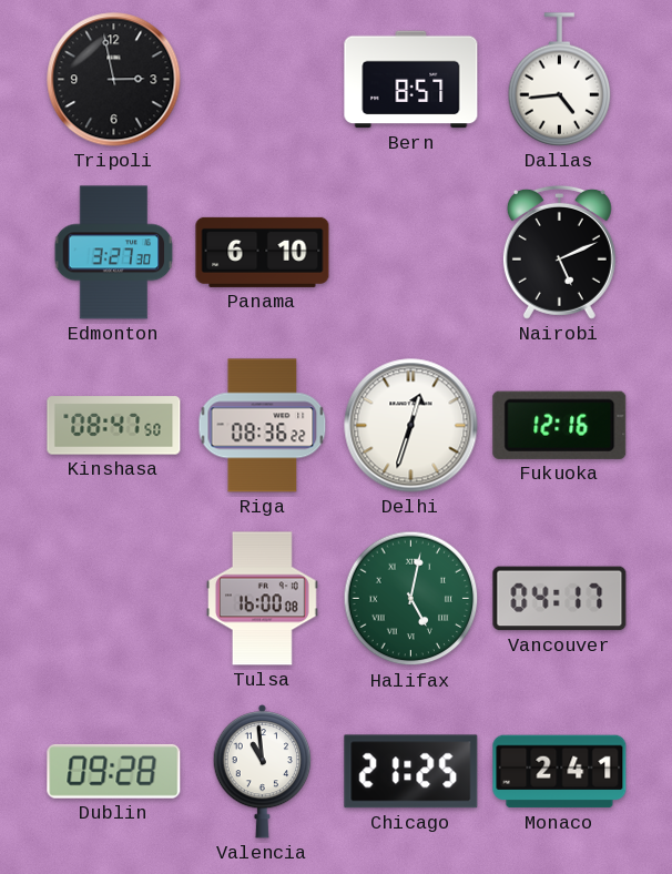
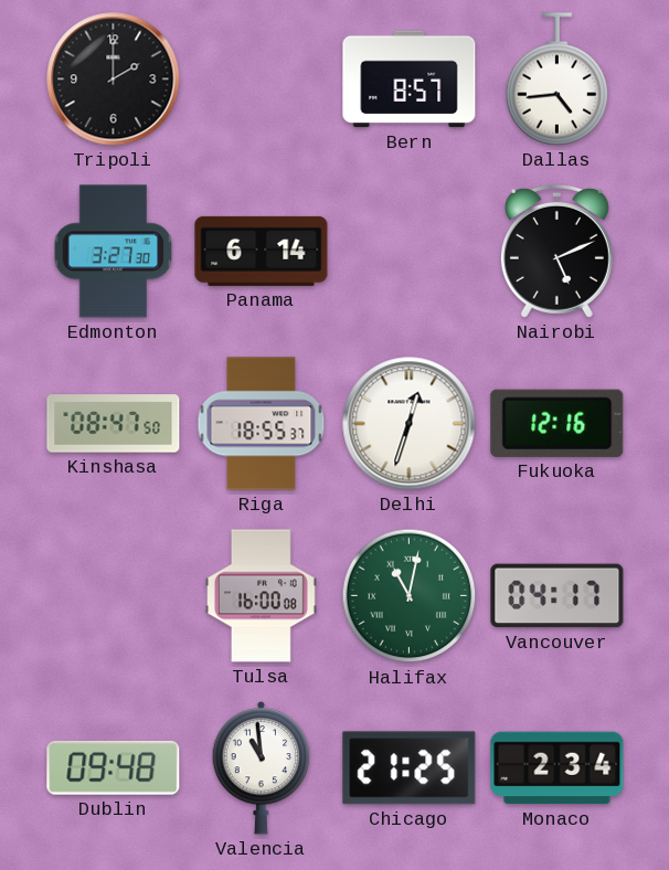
Tripoli: 2:58 -> 2:00
Panama: 6:10 -> 6:14
Riga: 08:36 -> 18:55
Halifax: 5:02 -> 11:02
Dublin: 09:28 -> 09:48
Monaco: 2:41 -> 2:34
